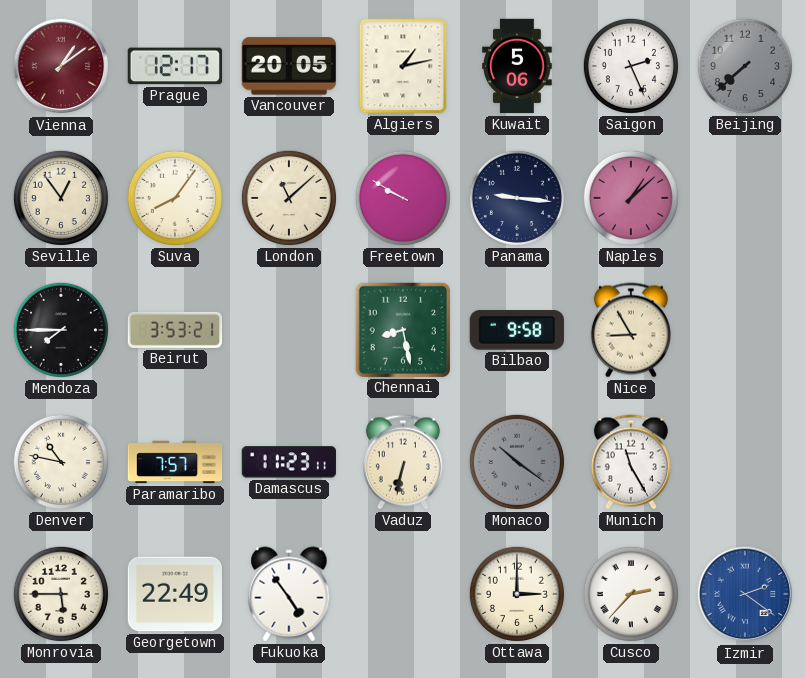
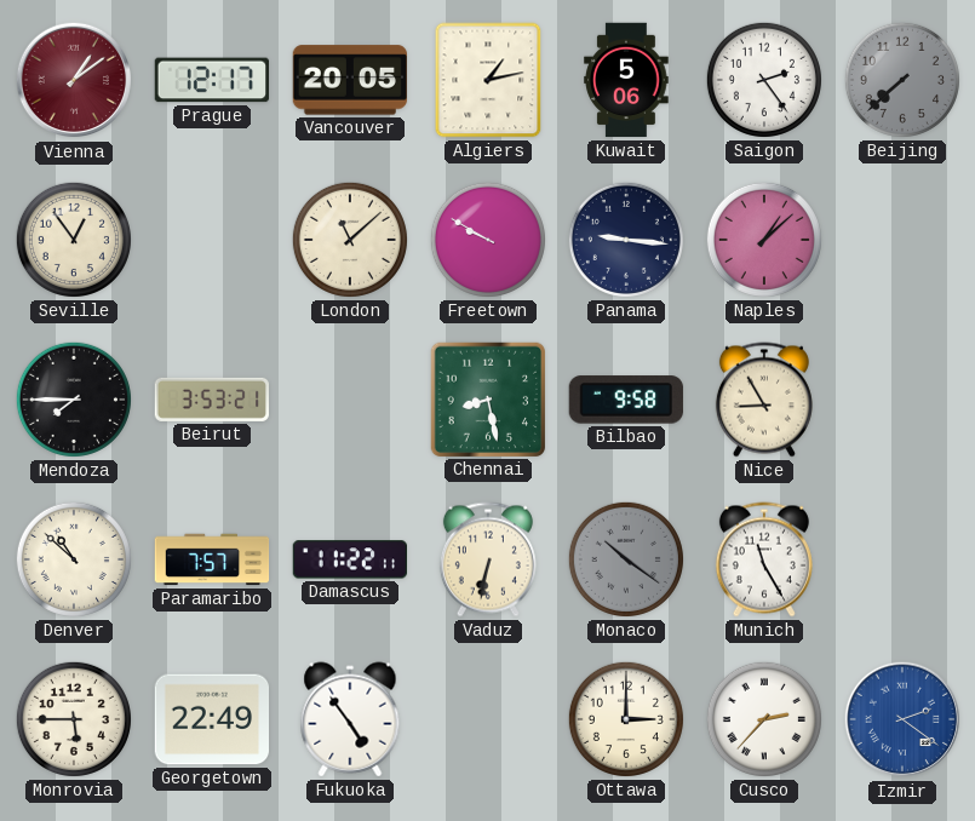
Saigon: 2:26 -> 2:24
Suva: 8:06 -> none
Denver: 10:47 -> 10:52
Damascus: 11:23 -> 11:22
